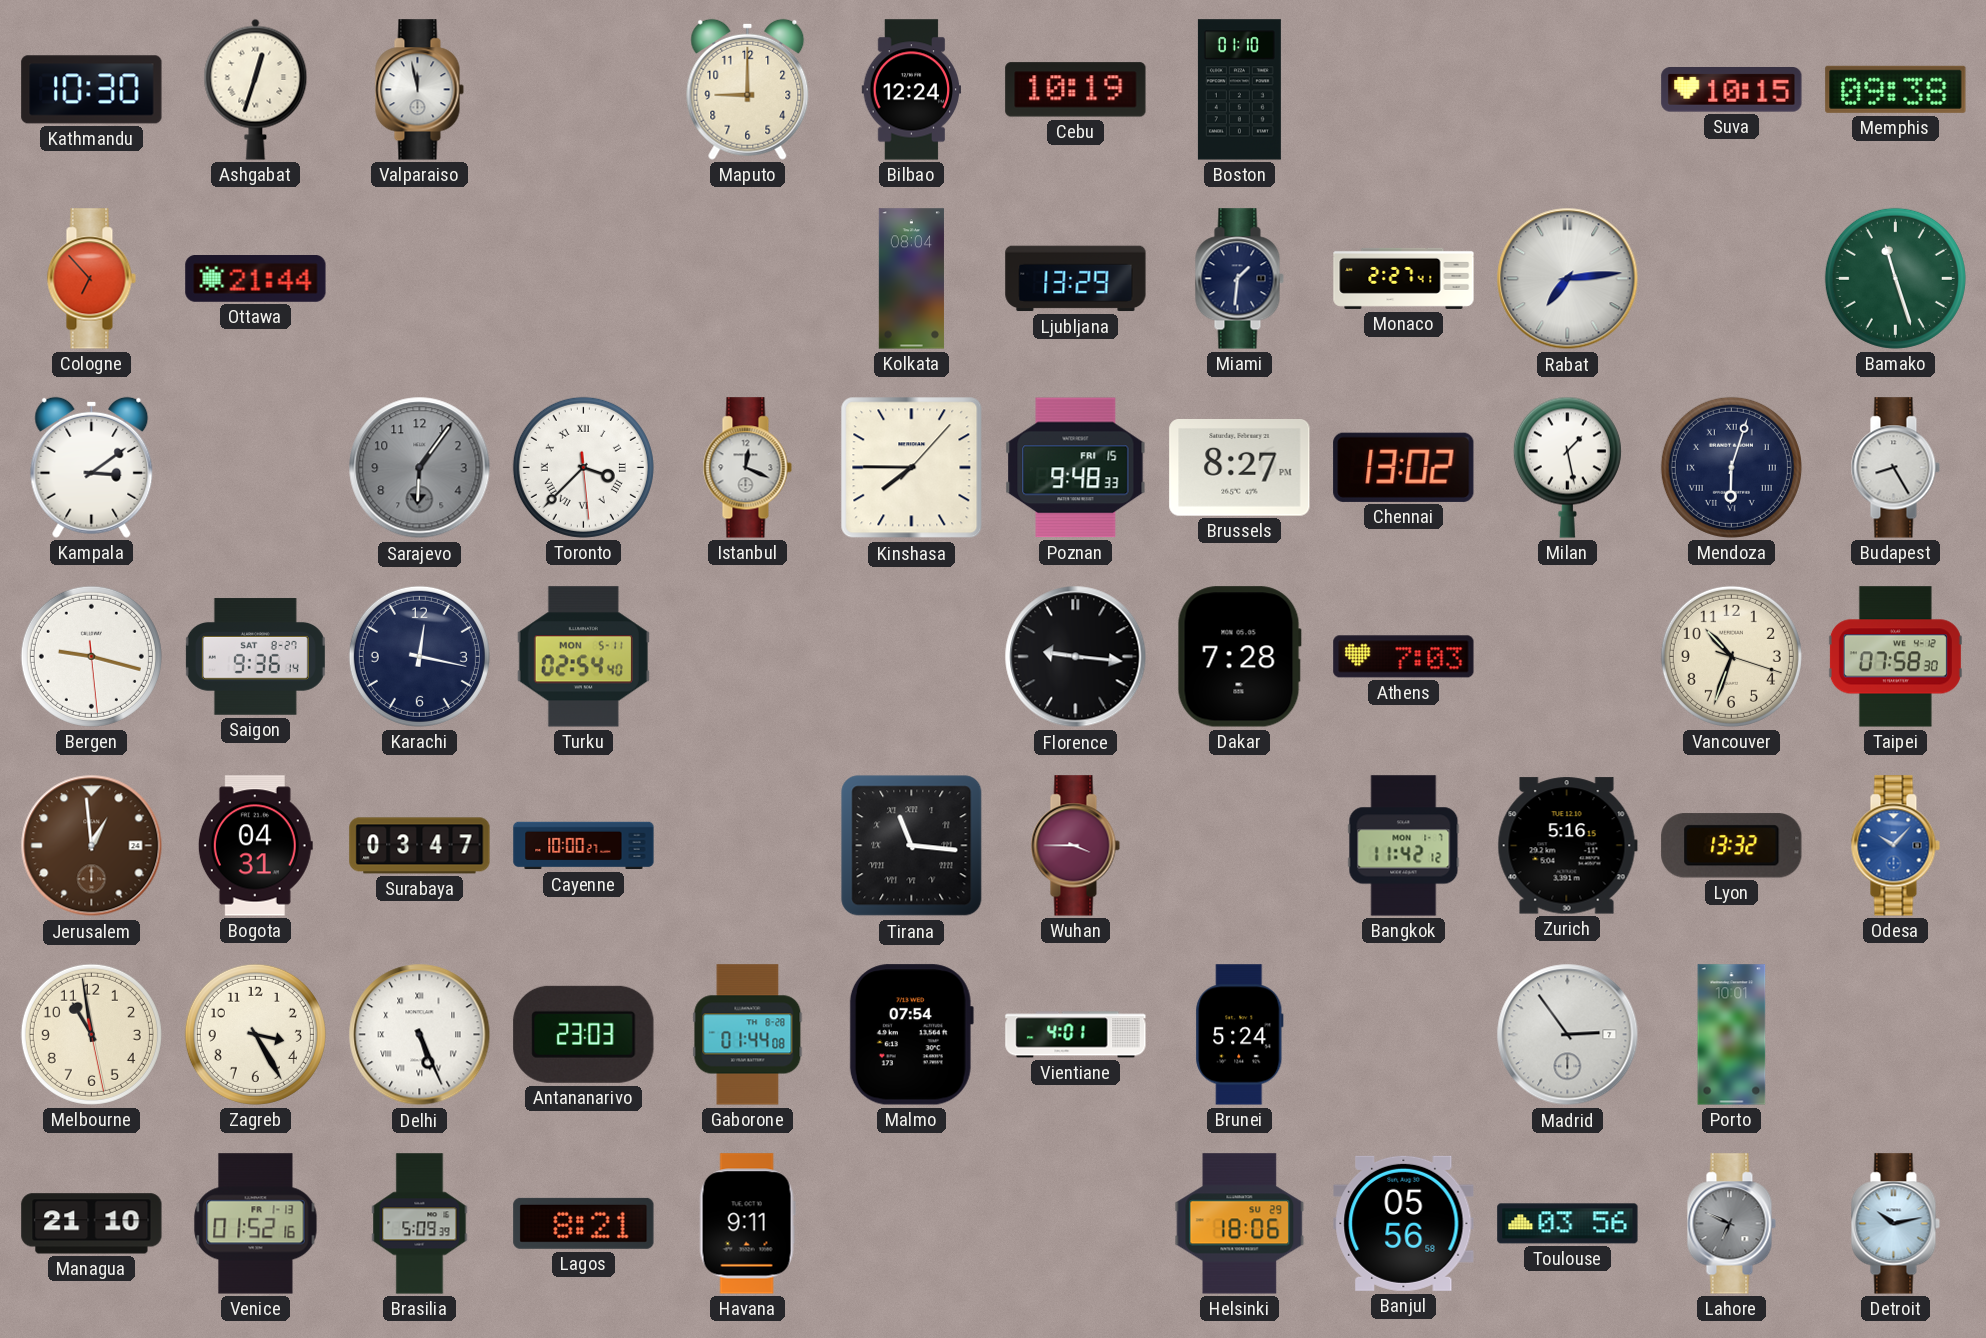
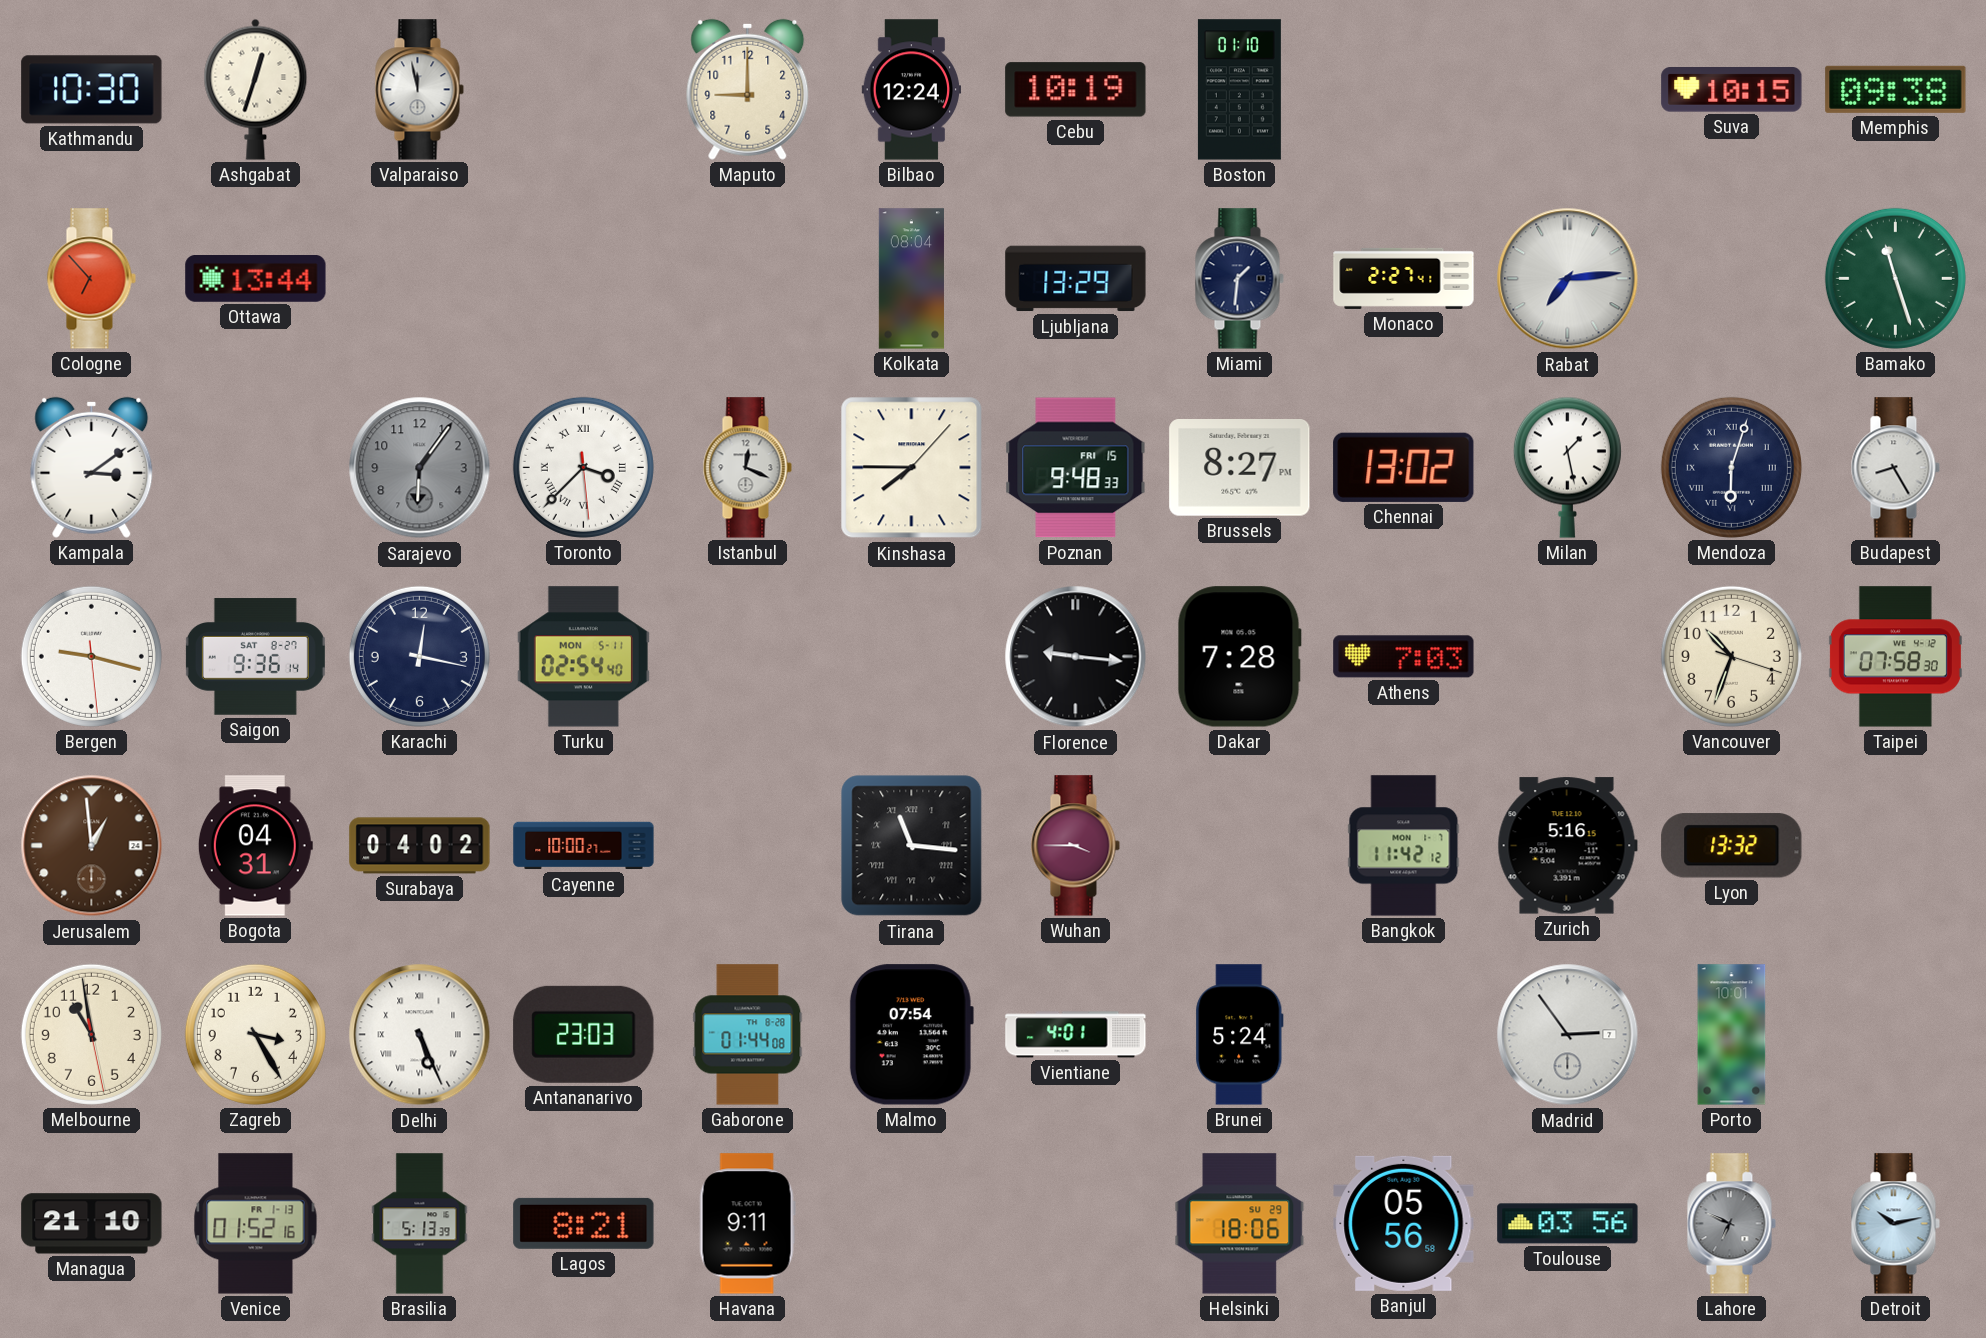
Ottawa: 21:44 -> 13:44
Surabaya: 03:47 -> 04:02
Odesa: 10:07 -> none
Brasilia: 5:09 -> 5:13
